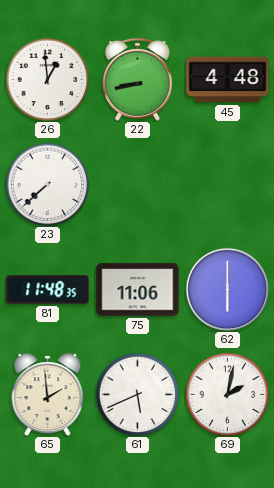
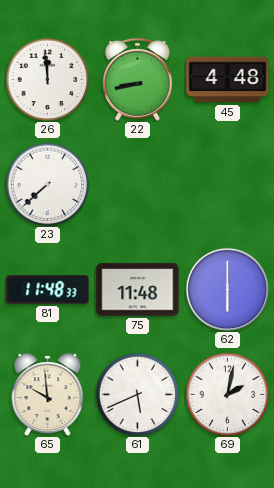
26: 12:59 -> 11:59
81: 11:48:35 -> 11:48:33
75: 11:06 -> 11:48
65: 1:59 -> 9:59
